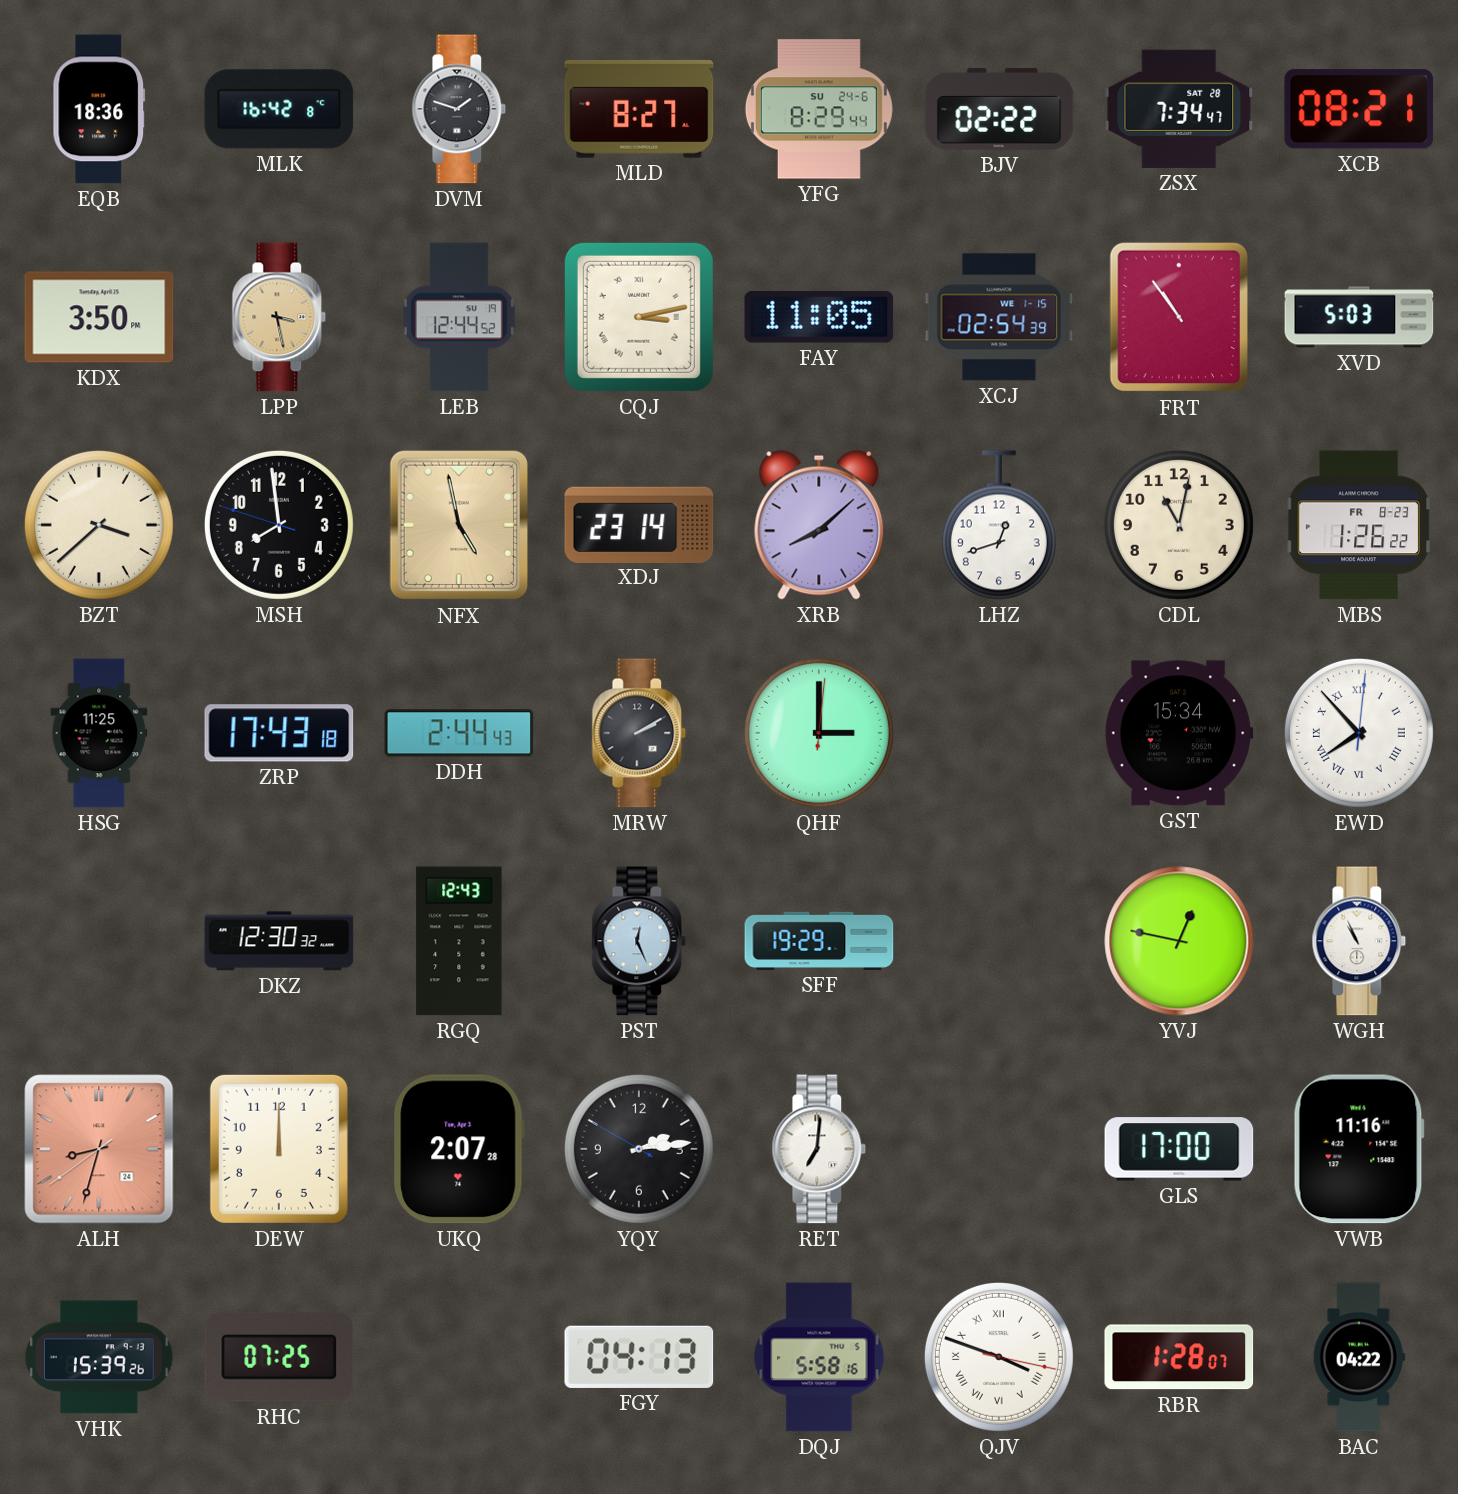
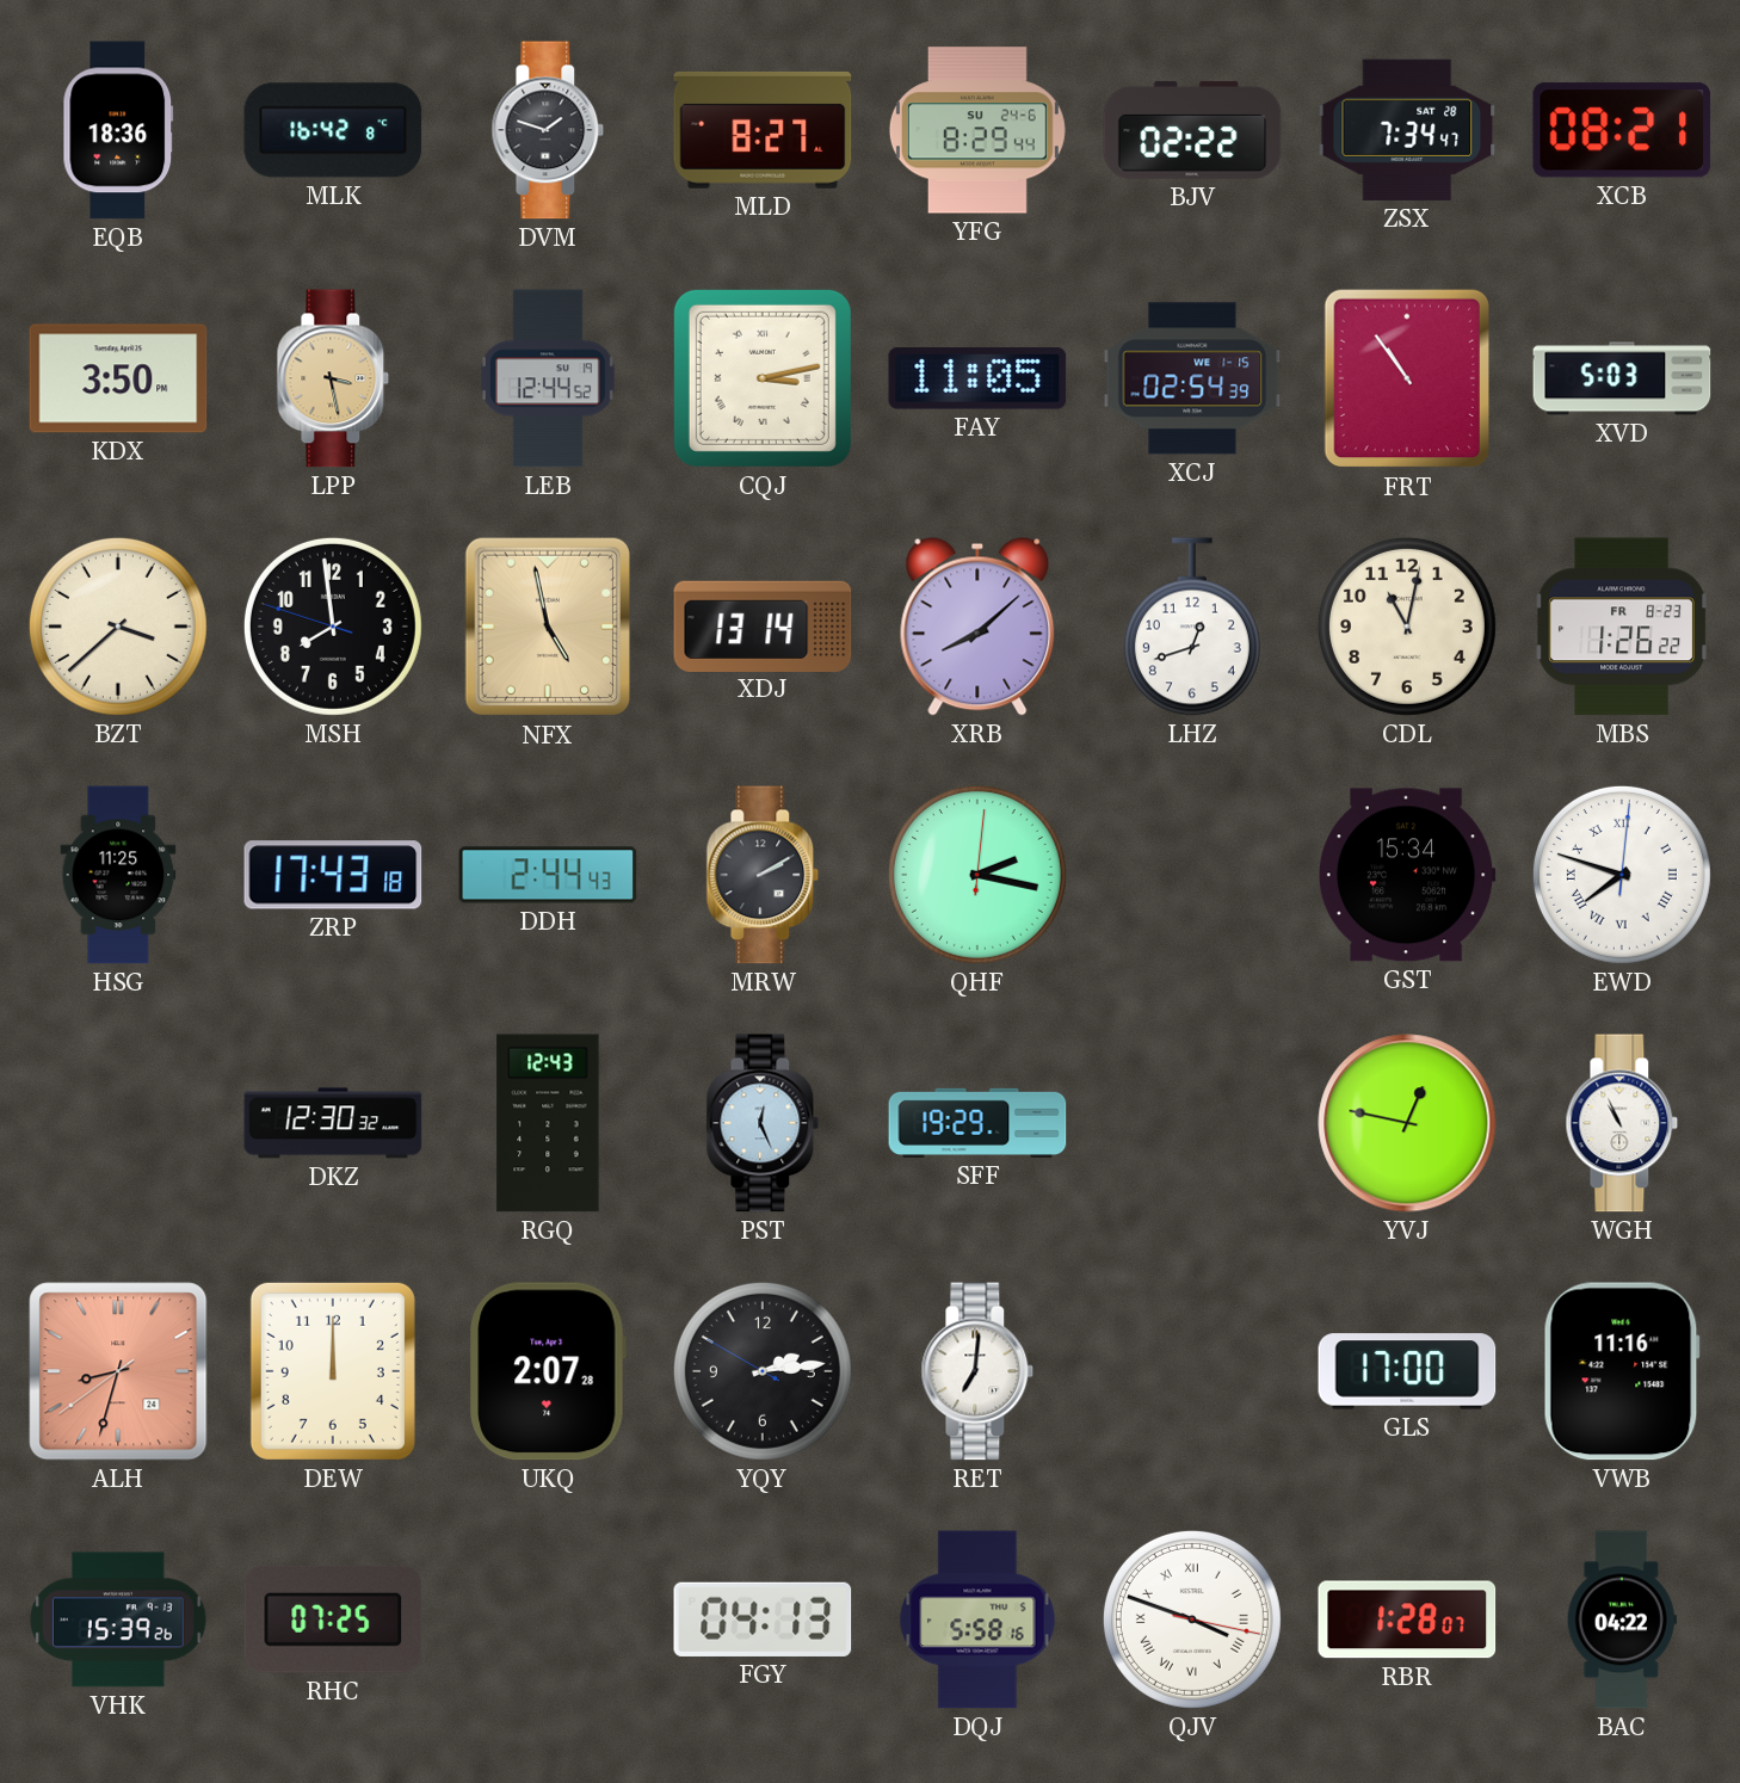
XDJ: 23:14 -> 13:14
QHF: 3:00 -> 2:17
EWD: 7:53 -> 7:48
